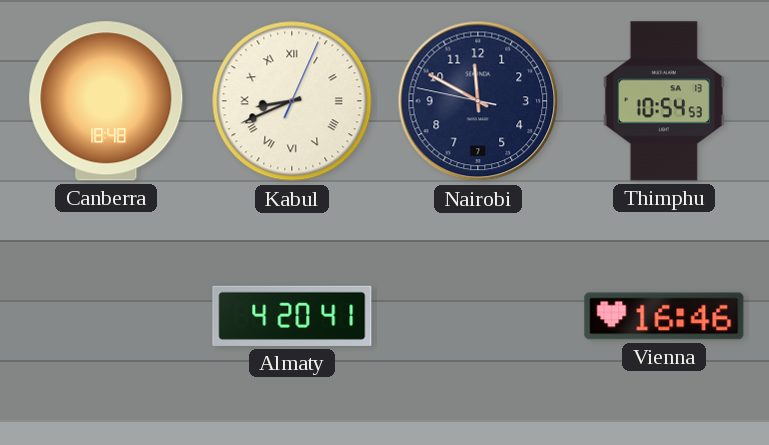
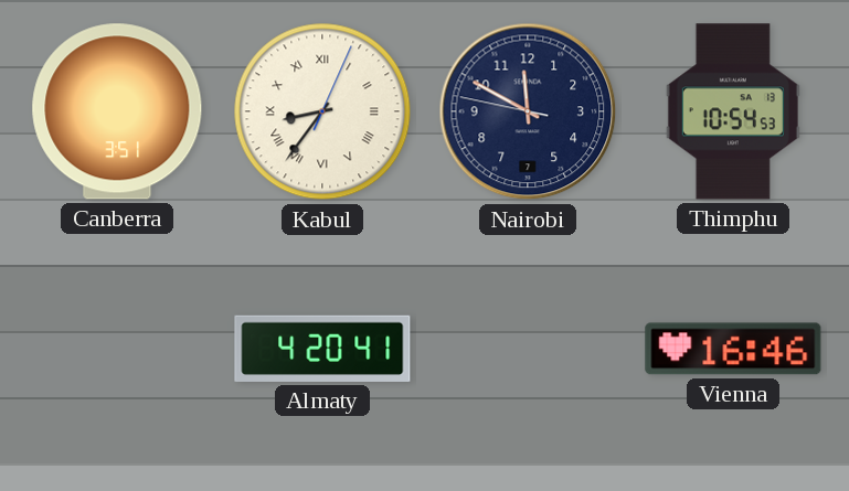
Canberra: 18:48 -> 3:51
Kabul: 8:41 -> 8:36
